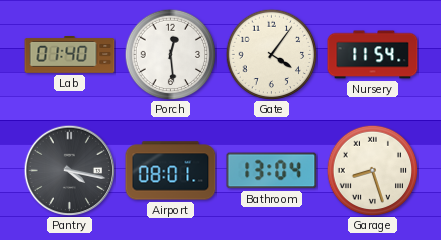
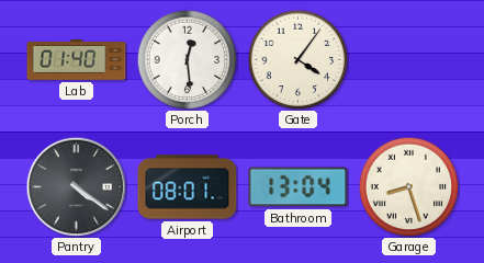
Nursery: 11:54 -> none
Pantry: 4:17 -> 4:21
